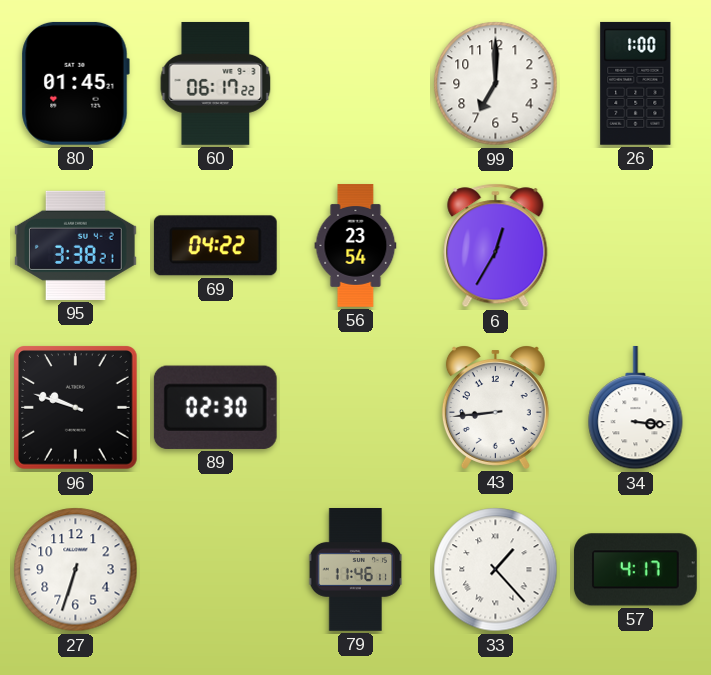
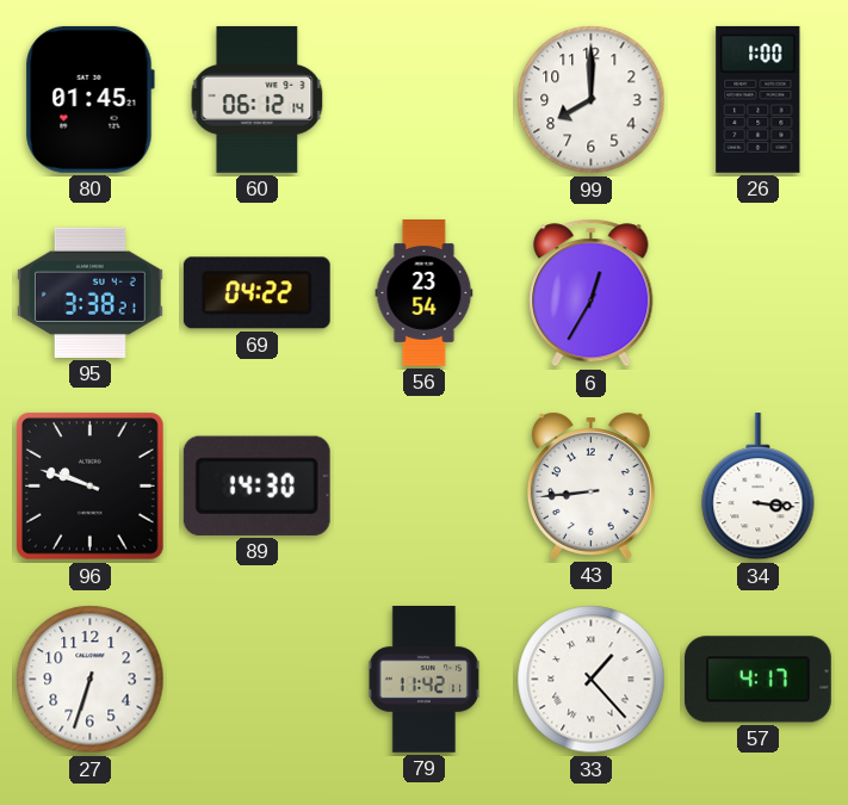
60: 06:17 -> 06:12
99: 7:00 -> 8:00
89: 02:30 -> 14:30
79: 11:46 -> 11:42
